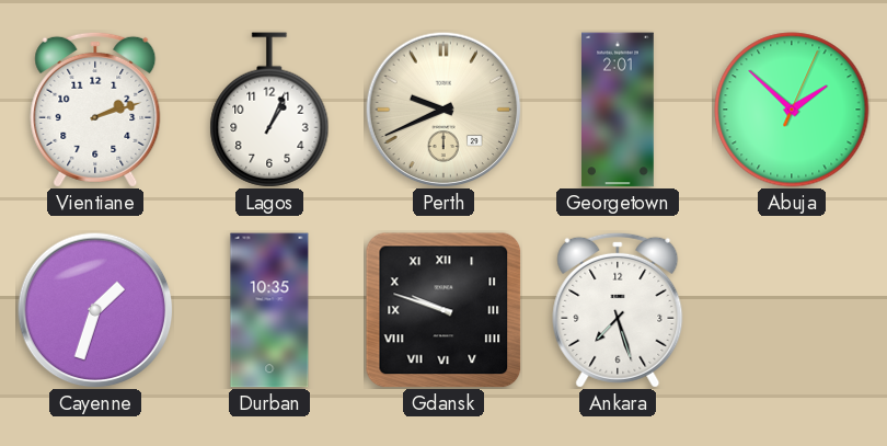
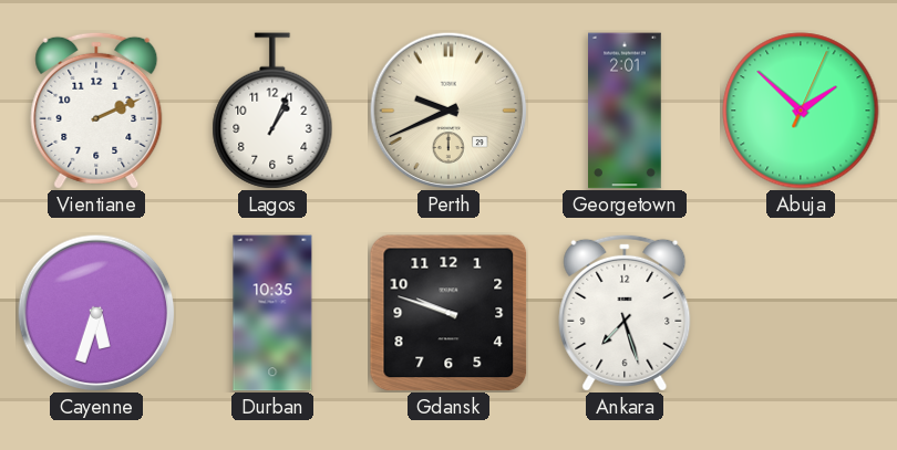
Vientiane: 2:12 -> 2:11
Cayenne: 1:33 -> 5:33
Gdansk numerals: Roman -> Arabic
